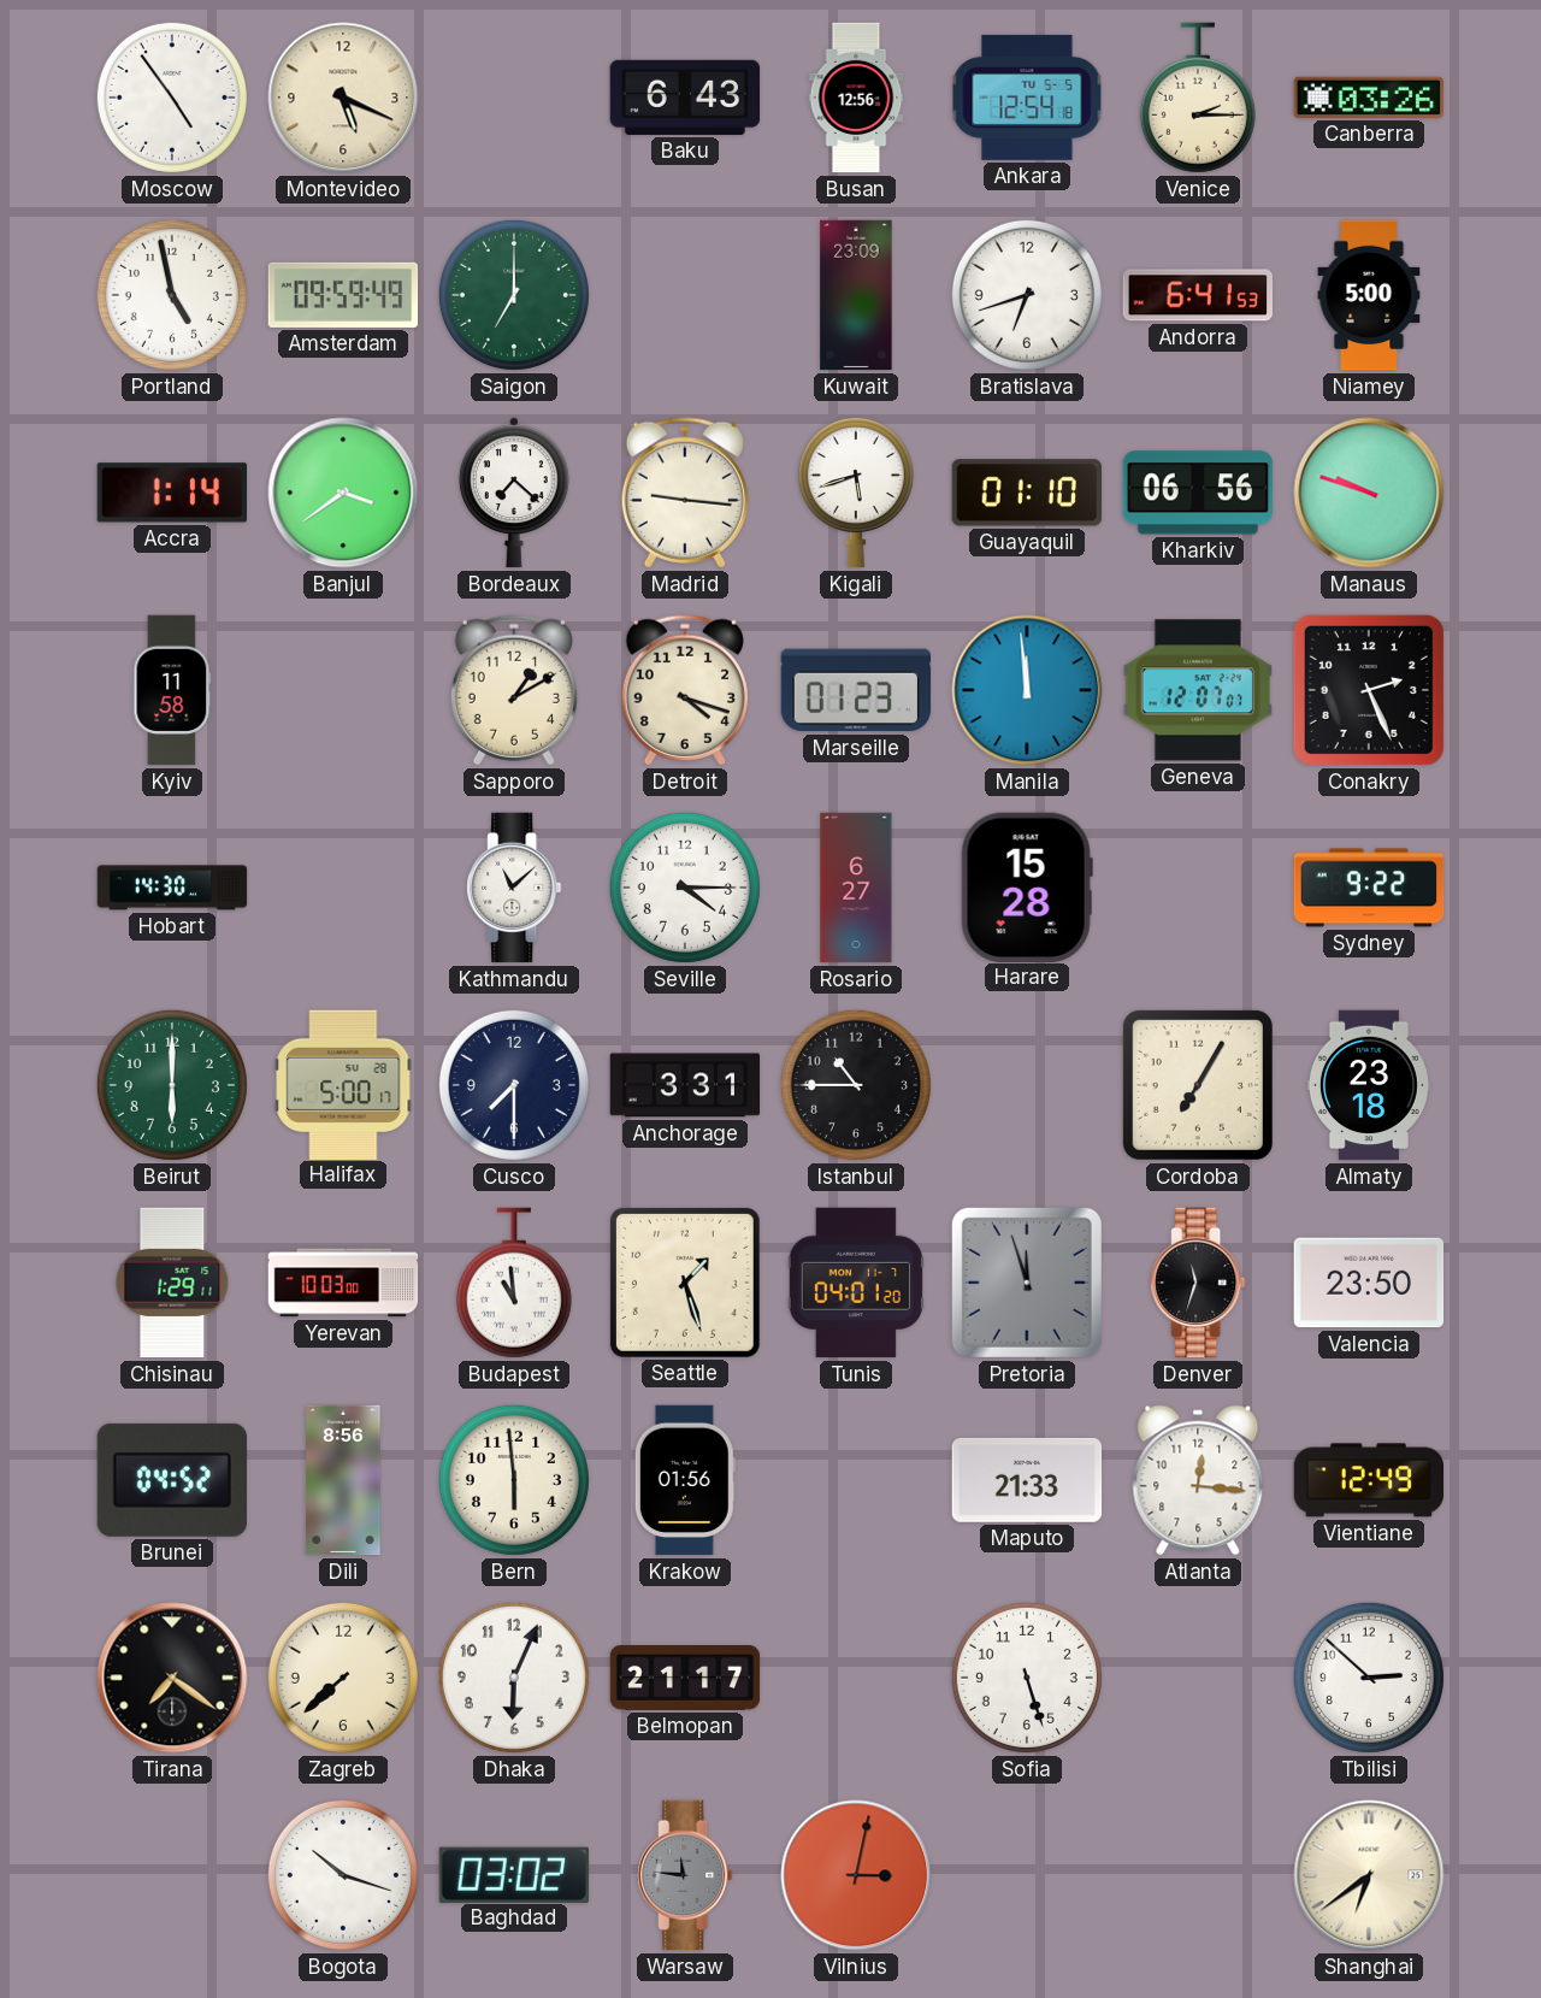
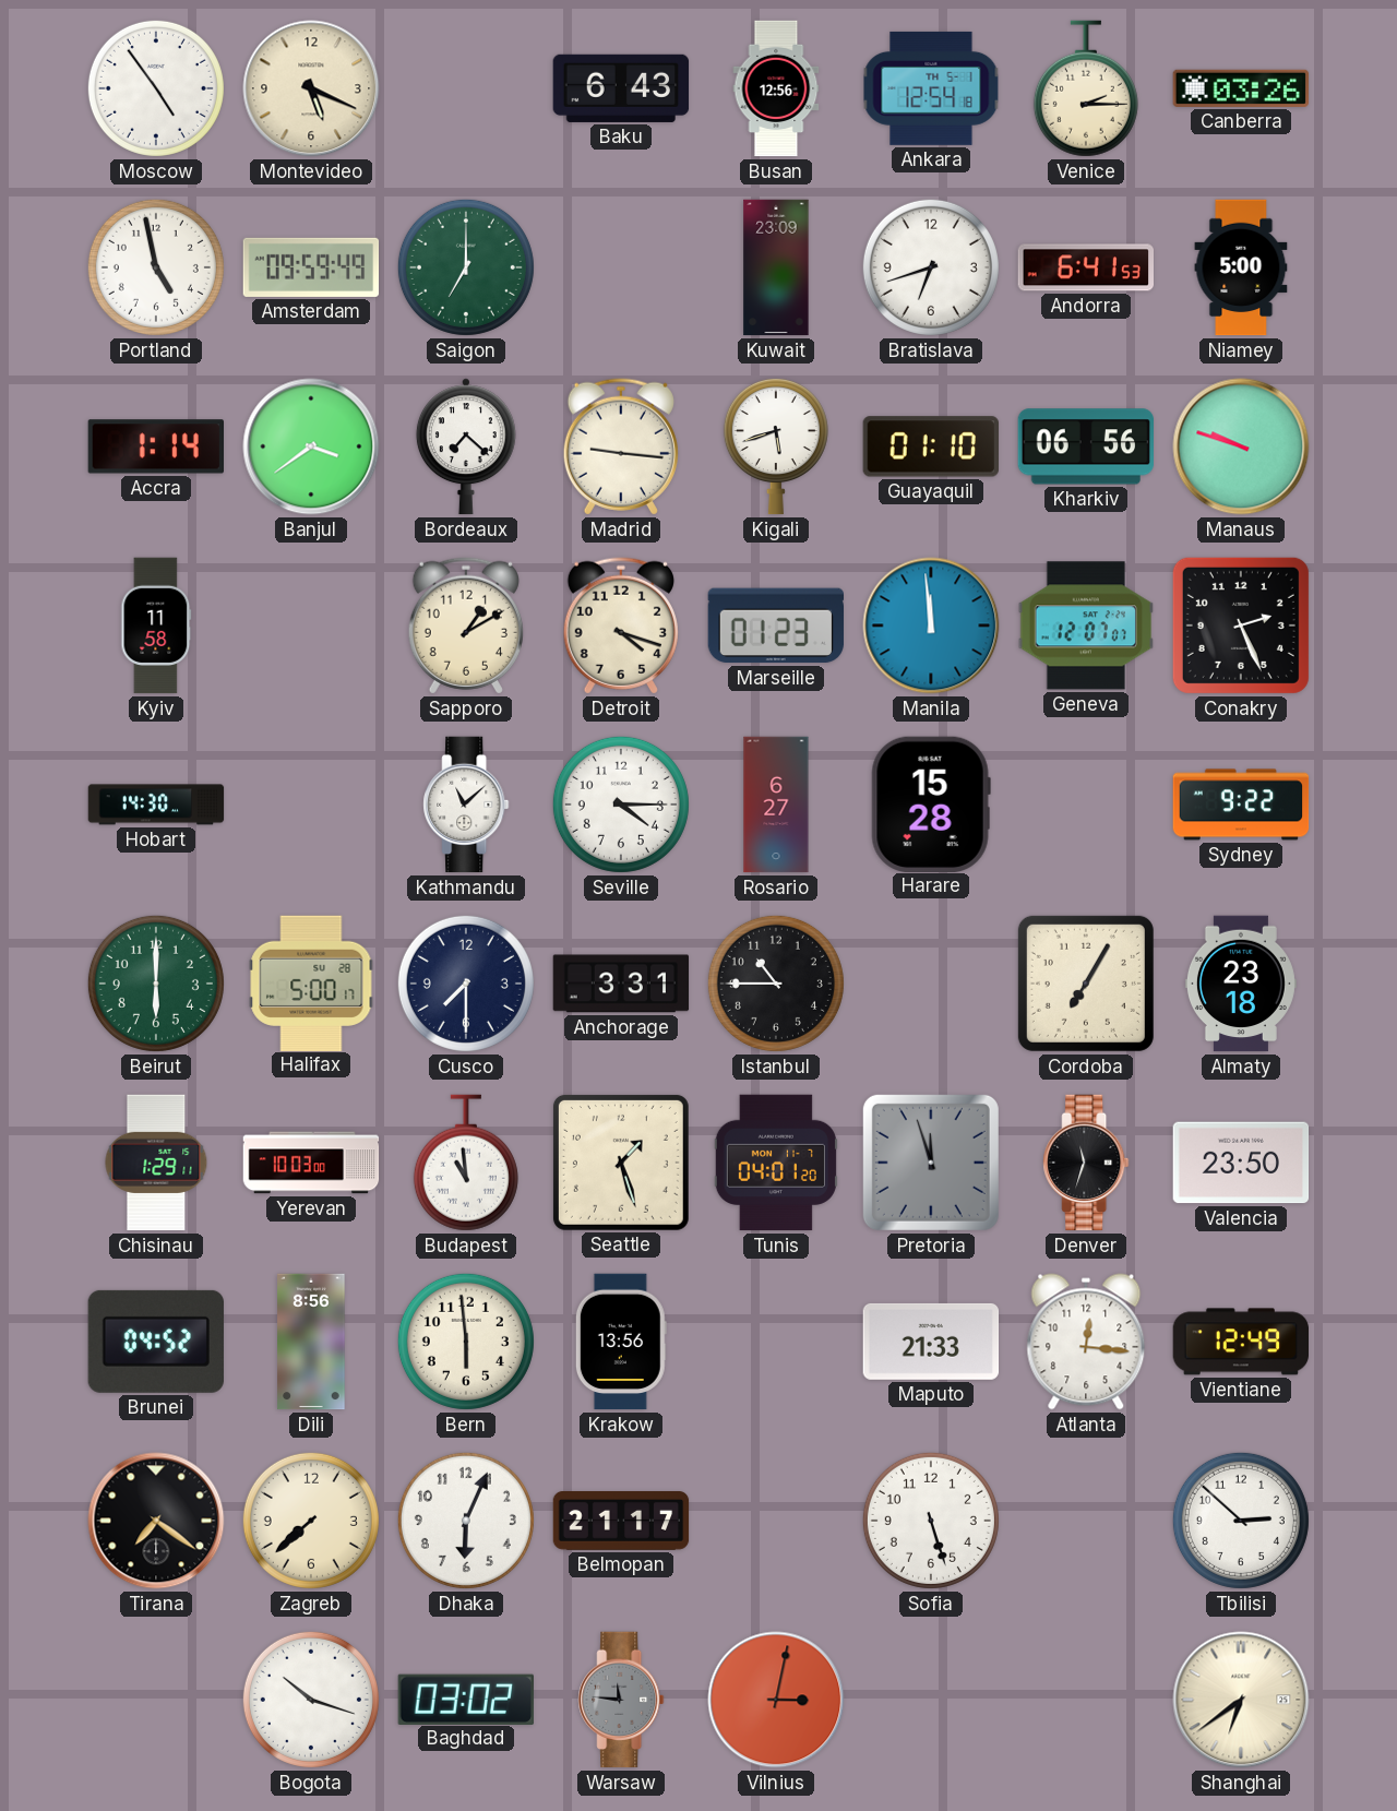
Ankara date: TU 5-5 -> TH 5-1
Krakow: 01:56 -> 13:56
